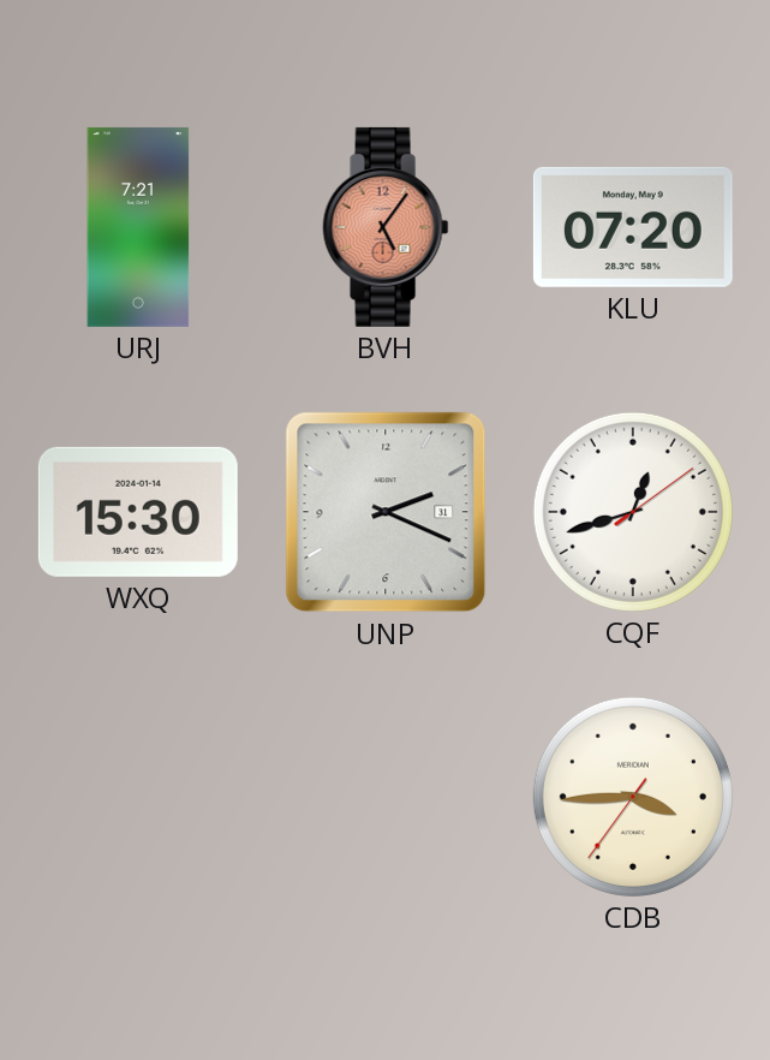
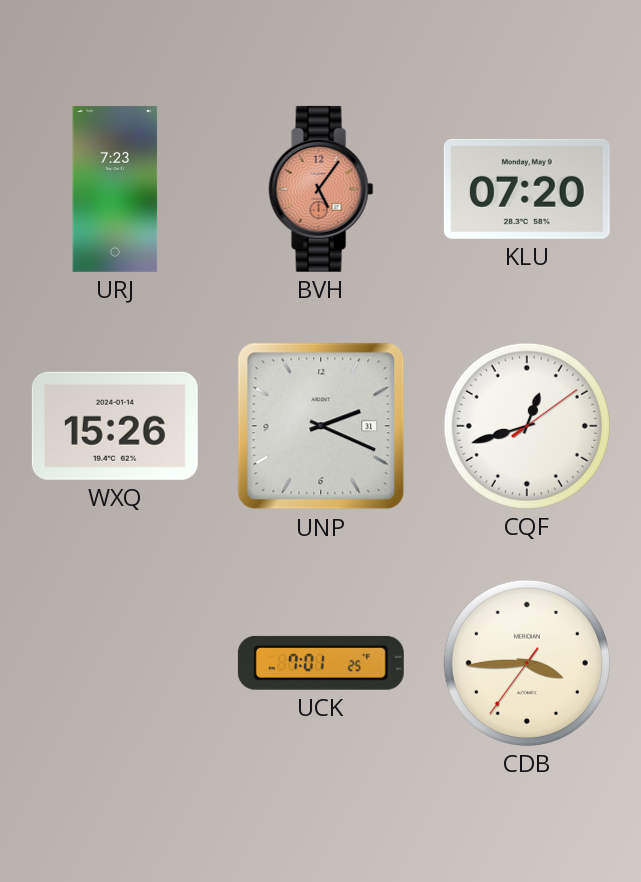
URJ: 7:21 -> 7:23
WXQ: 15:30 -> 15:26
UCK: none -> 7:01
